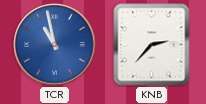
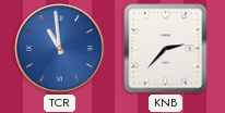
TCR: 10:58 -> 10:59
